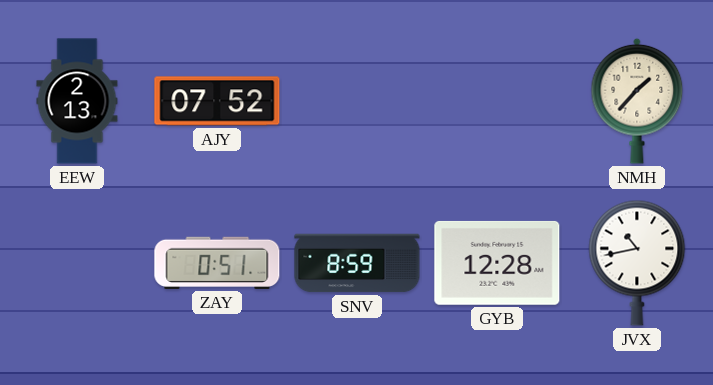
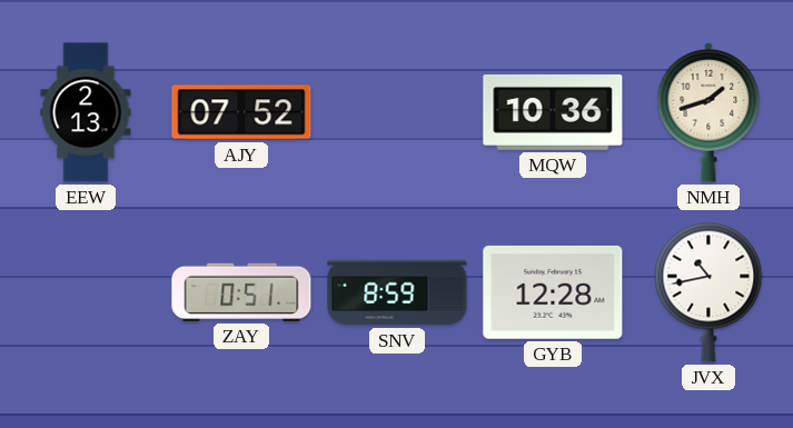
MQW: none -> 10:36
NMH: 1:37 -> 1:42
